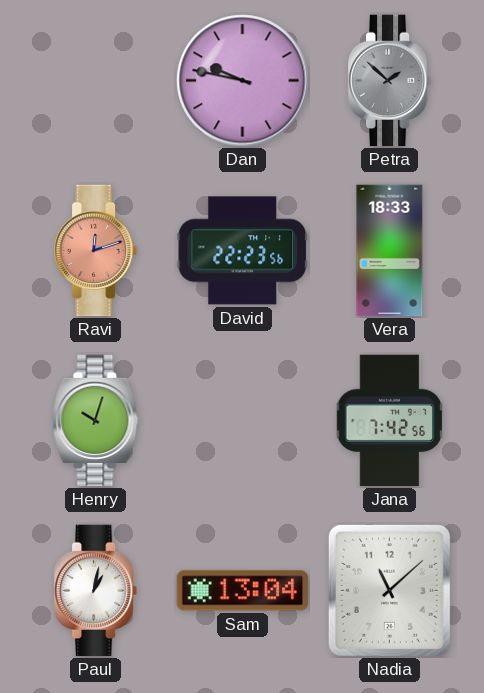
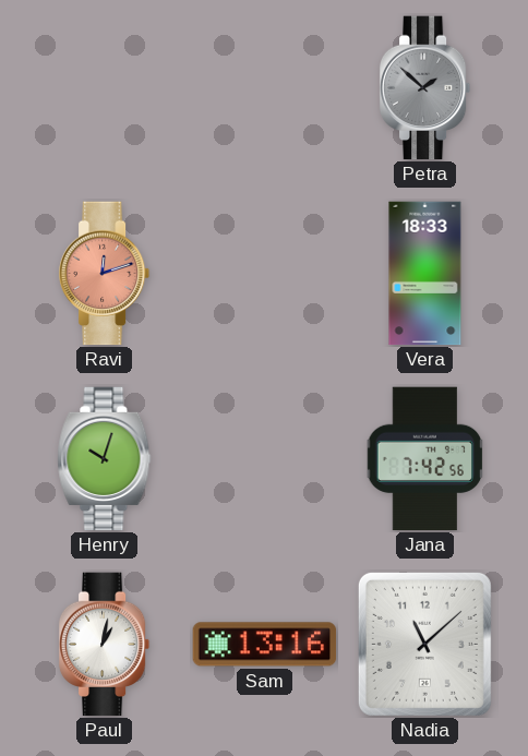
Dan: 9:47 -> none
David: 22:23 -> none
Sam: 13:04 -> 13:16
